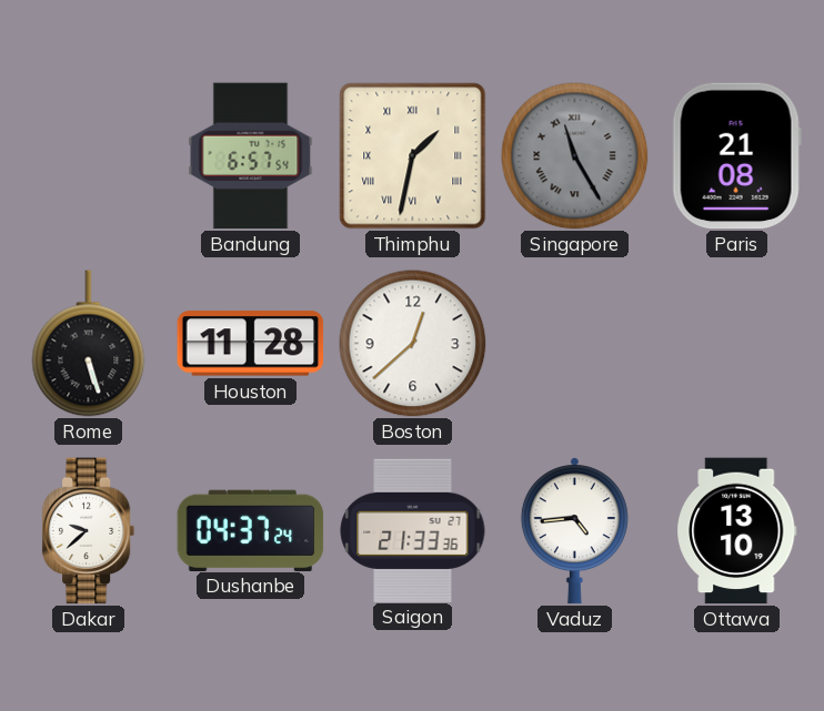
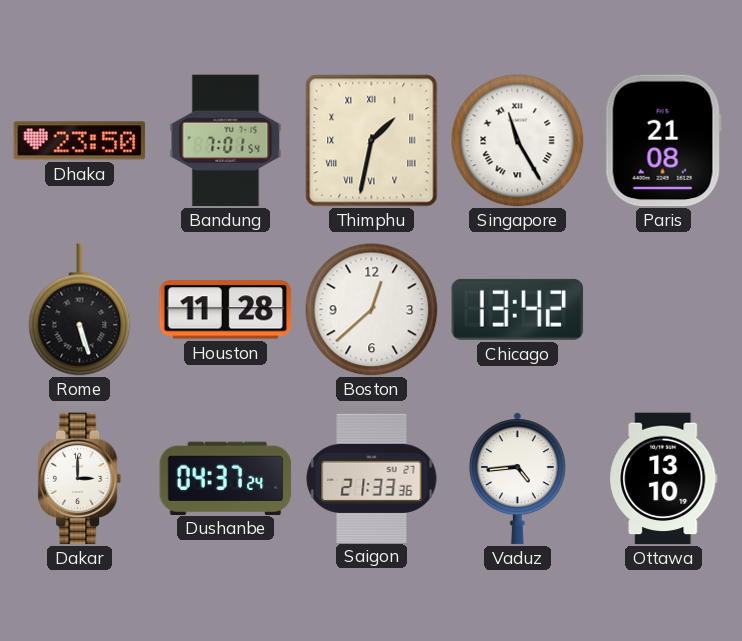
Dhaka: none -> 23:50
Bandung: 6:57 -> 7:01
Singapore dial: grey -> white
Chicago: none -> 13:42
Dakar: 9:38 -> 3:00
